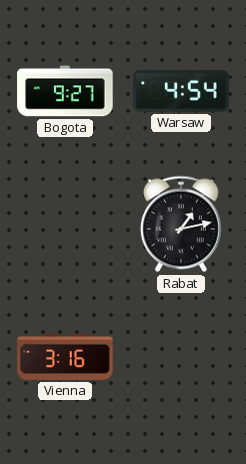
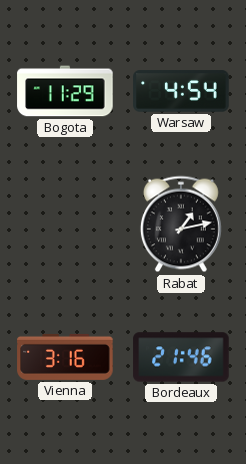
Bogota: 9:27 -> 11:29
Bordeaux: none -> 21:46
